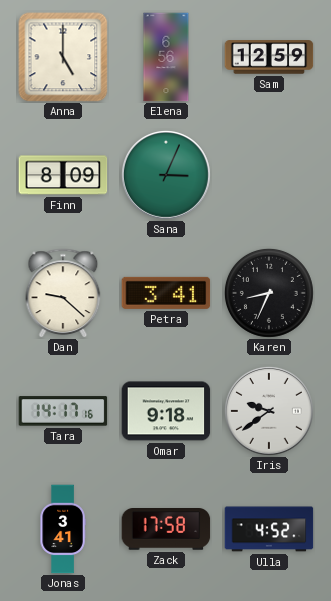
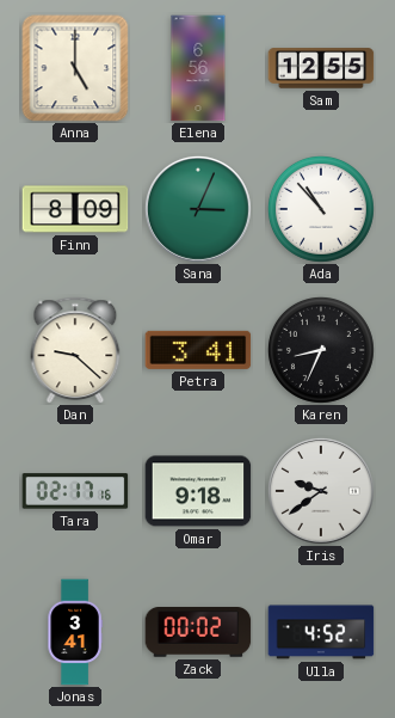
Sam: 12:59 -> 12:55
Ada: none -> 10:53
Tara: 14:17 -> 02:17
Zack: 17:58 -> 00:02
